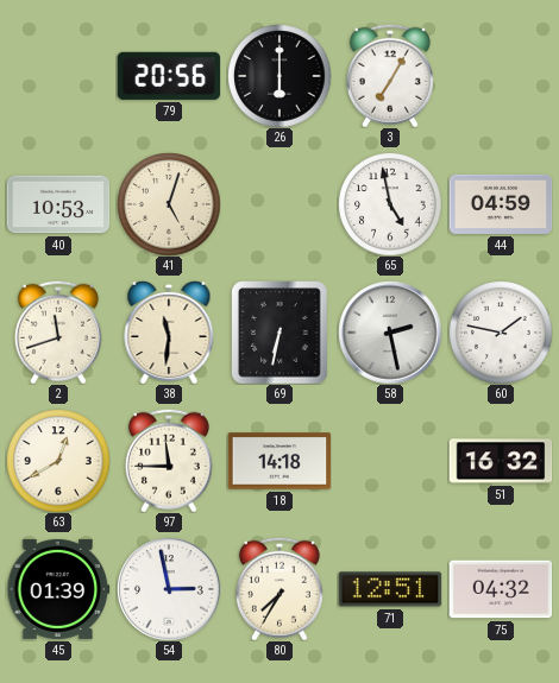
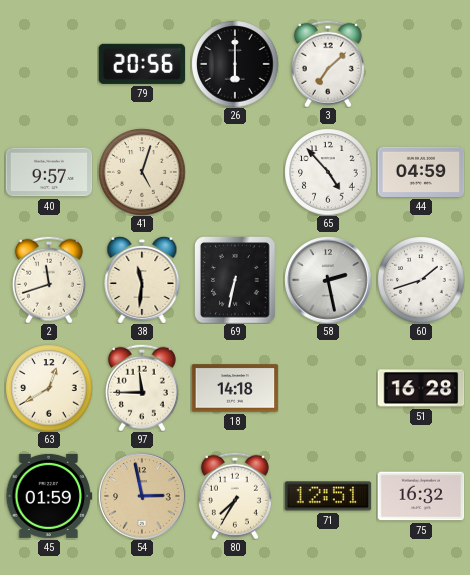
3: 7:05 -> 7:08
40: 10:53 -> 9:57
65: 4:58 -> 4:53
60: 1:47 -> 1:42
51: 16:32 -> 16:28
45: 01:39 -> 01:59
54 dial: white -> champagne
75: 04:32 -> 16:32
